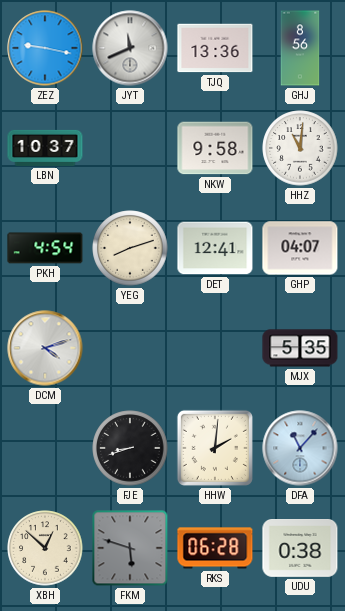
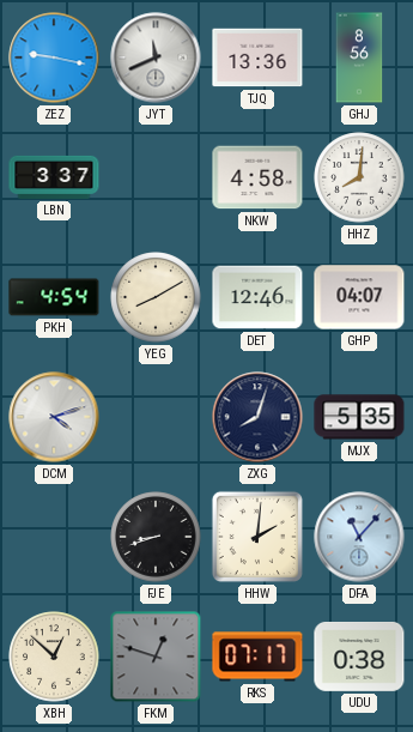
LBN: 10:37 -> 3:37
NKW: 9:58 -> 4:58
HHZ: 11:01 -> 8:01
YEG: 8:12 -> 8:10
DET: 12:41 -> 12:46
ZXG: none -> 8:03
FKM: 5:48 -> 12:48
RKS: 06:28 -> 07:17
